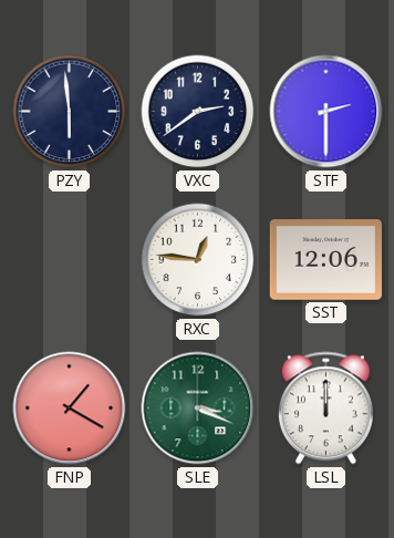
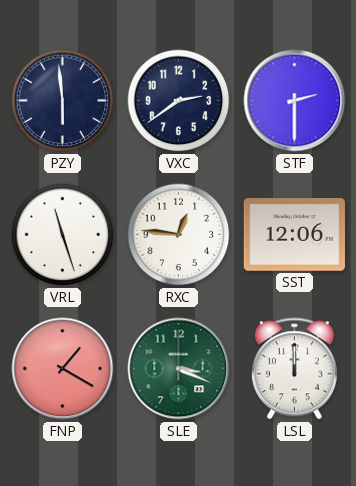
VRL: none -> 11:27
